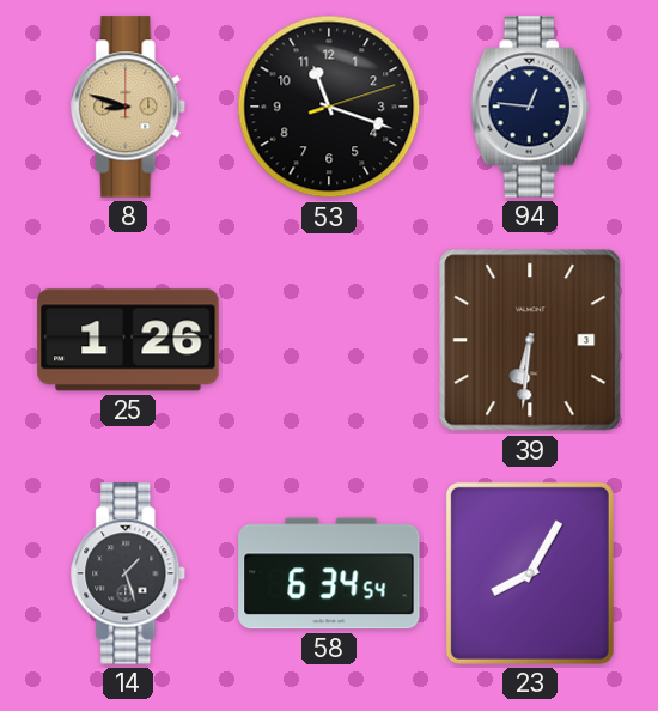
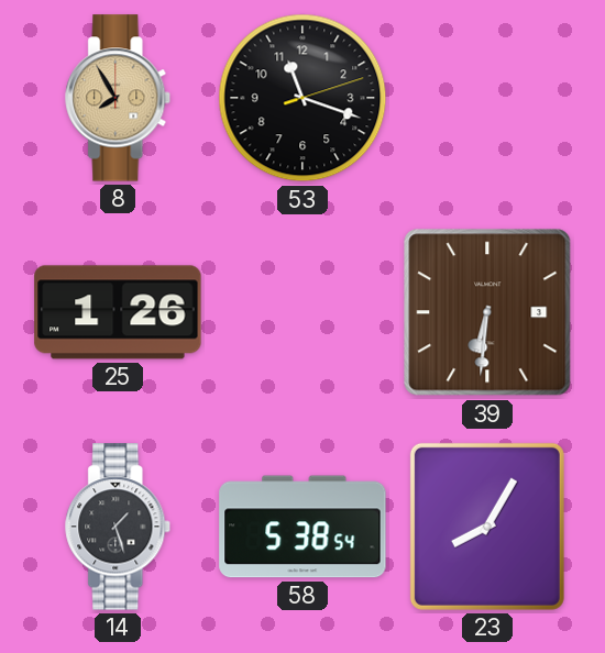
8: 8:48 -> 7:55
94: 12:46 -> none
58: 6:34 -> 5:38
